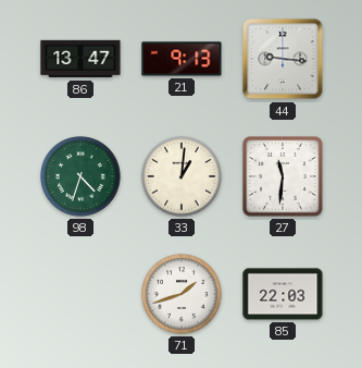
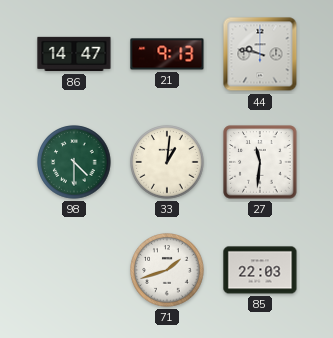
86: 13:47 -> 14:47
44: 9:16 -> 9:47
98: 4:33 -> 4:30
